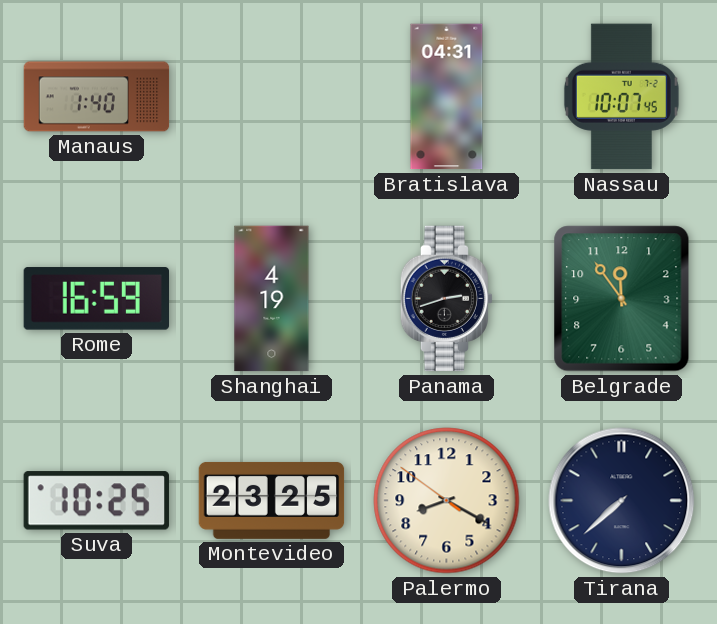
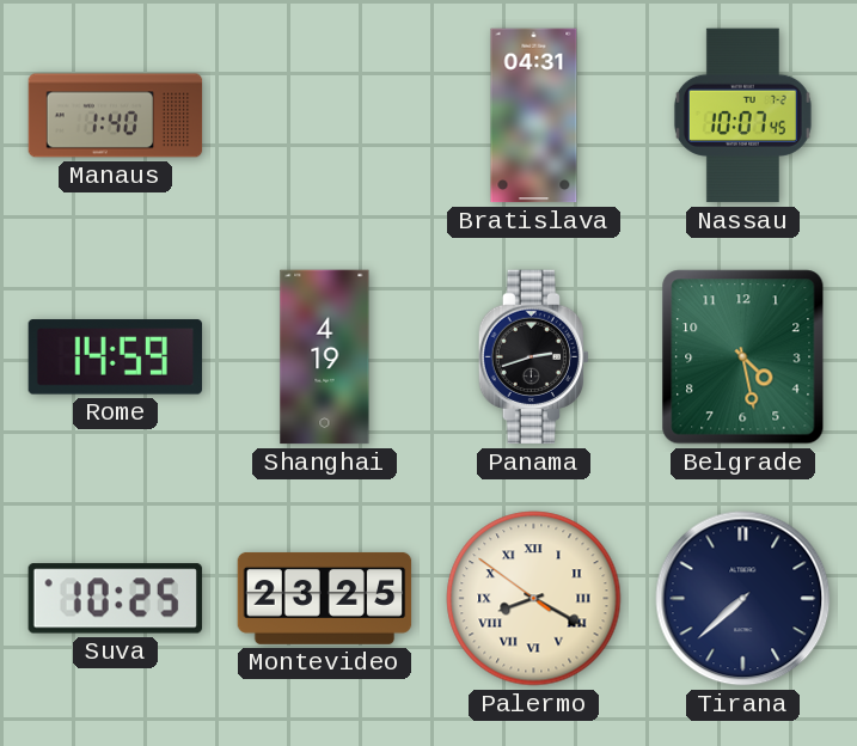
Rome: 16:59 -> 14:59
Belgrade: 11:54 -> 4:28
Palermo numerals: Arabic -> Roman
